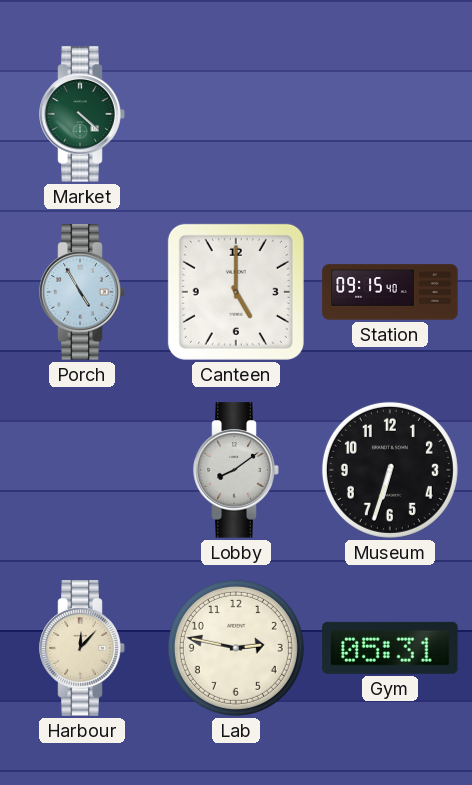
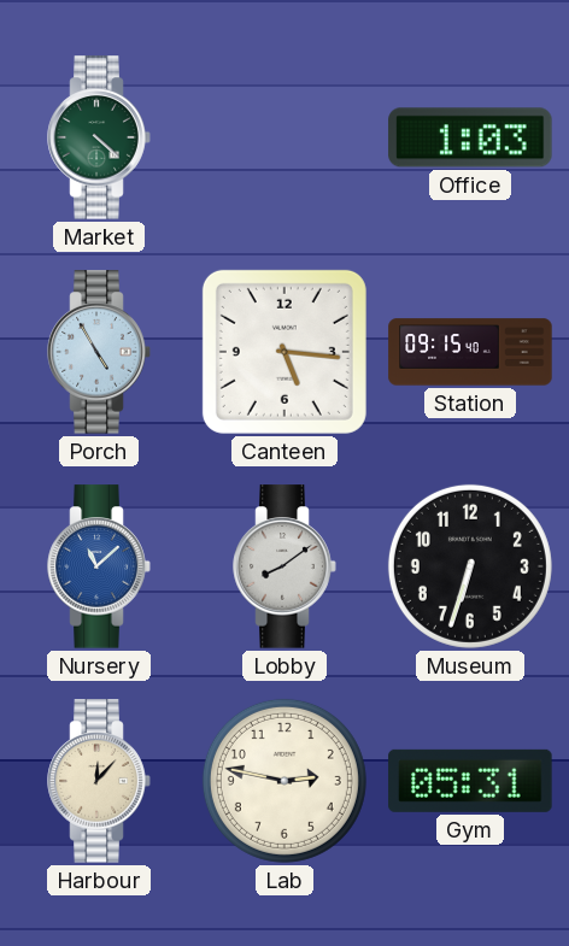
Office: none -> 1:03
Canteen: 5:00 -> 5:16
Nursery: none -> 11:08
